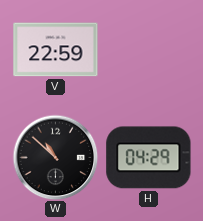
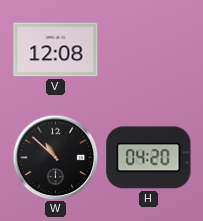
V: 22:59 -> 12:08
H: 04:29 -> 04:20
